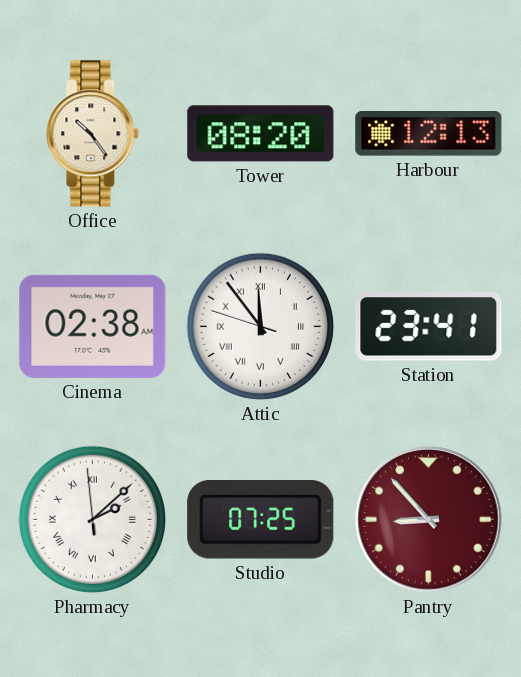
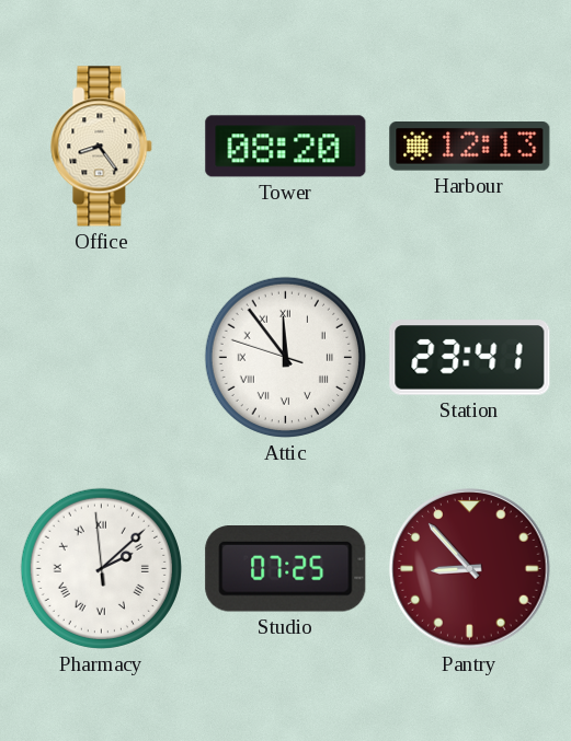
Office: 10:24 -> 8:24
Cinema: 02:38 -> none
